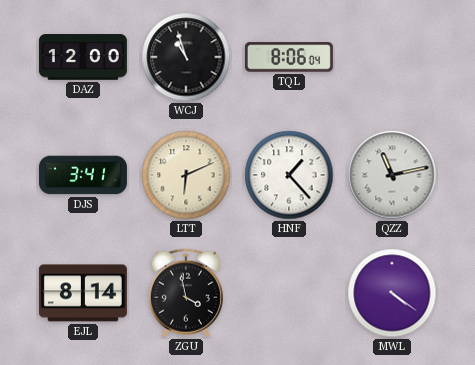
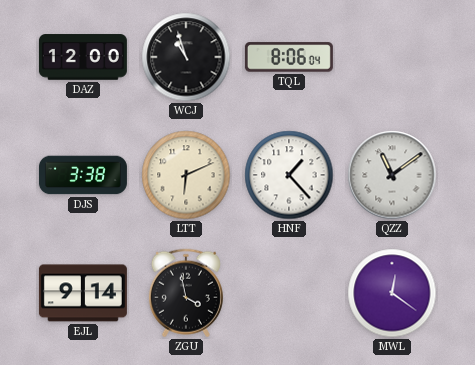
DJS: 3:41 -> 3:38
QZZ: 11:13 -> 11:09
EJL: 8:14 -> 9:14
MWL: 4:21 -> 12:21
